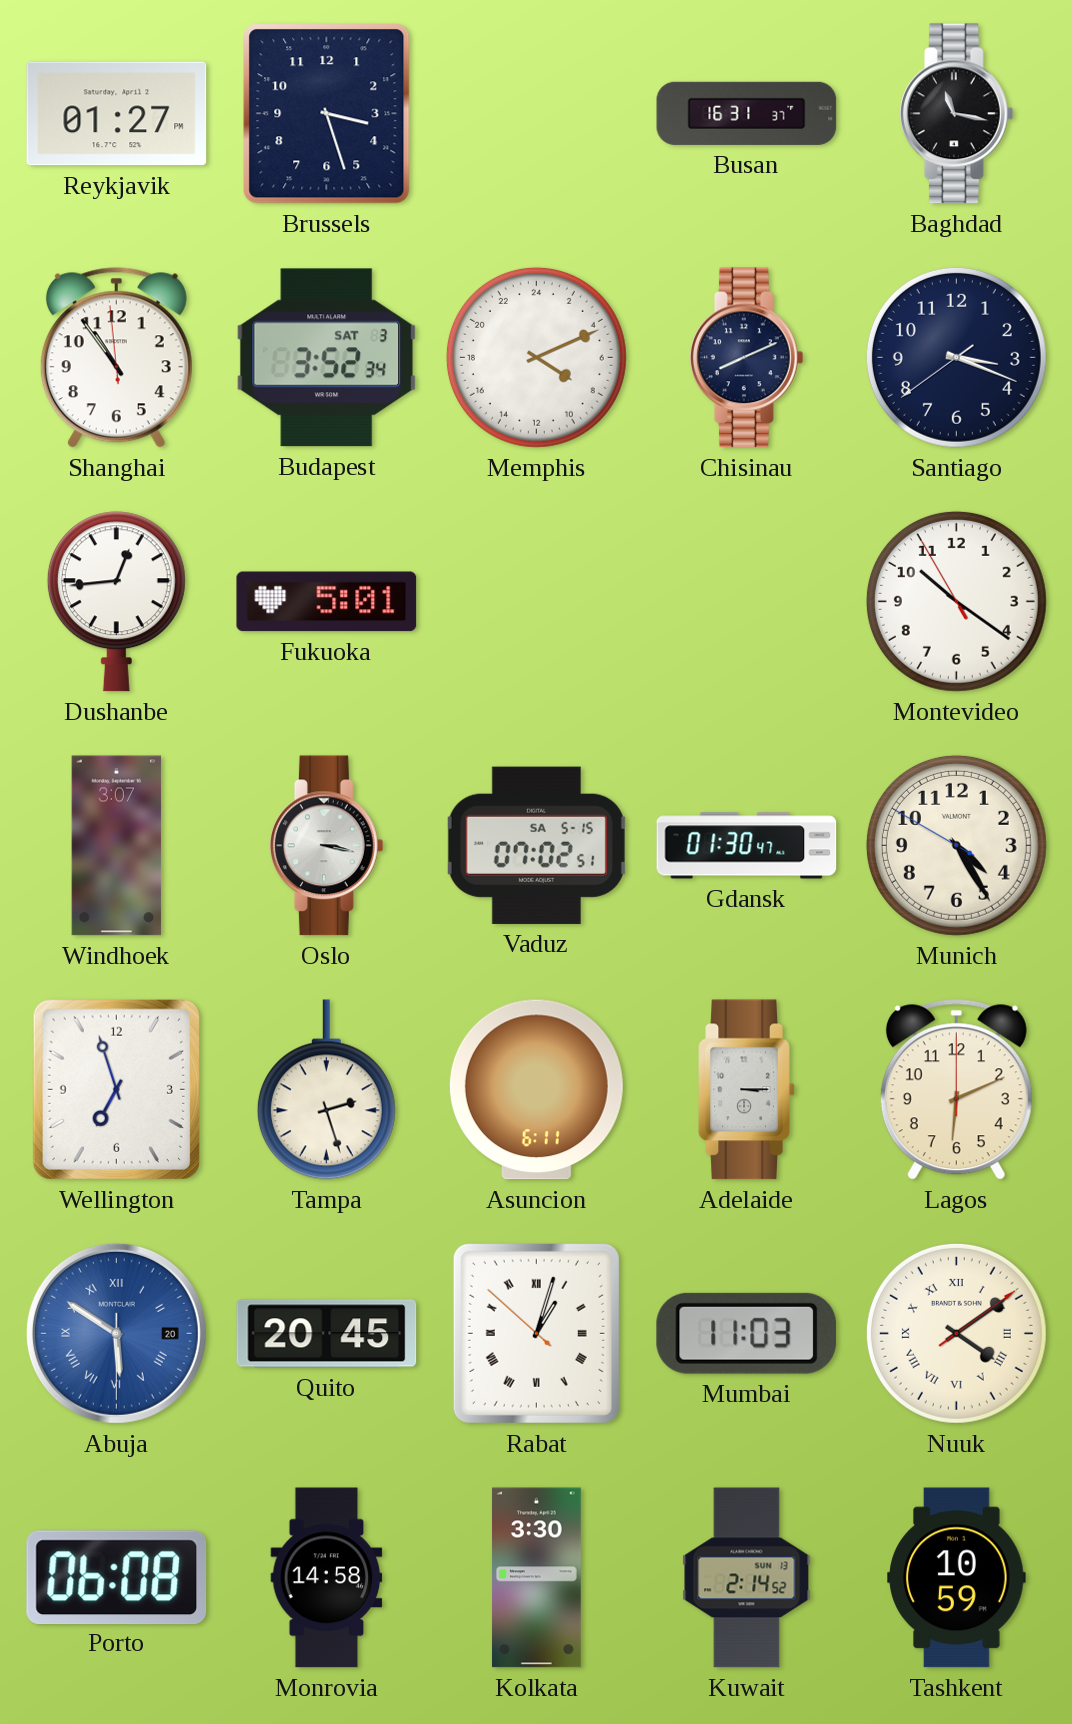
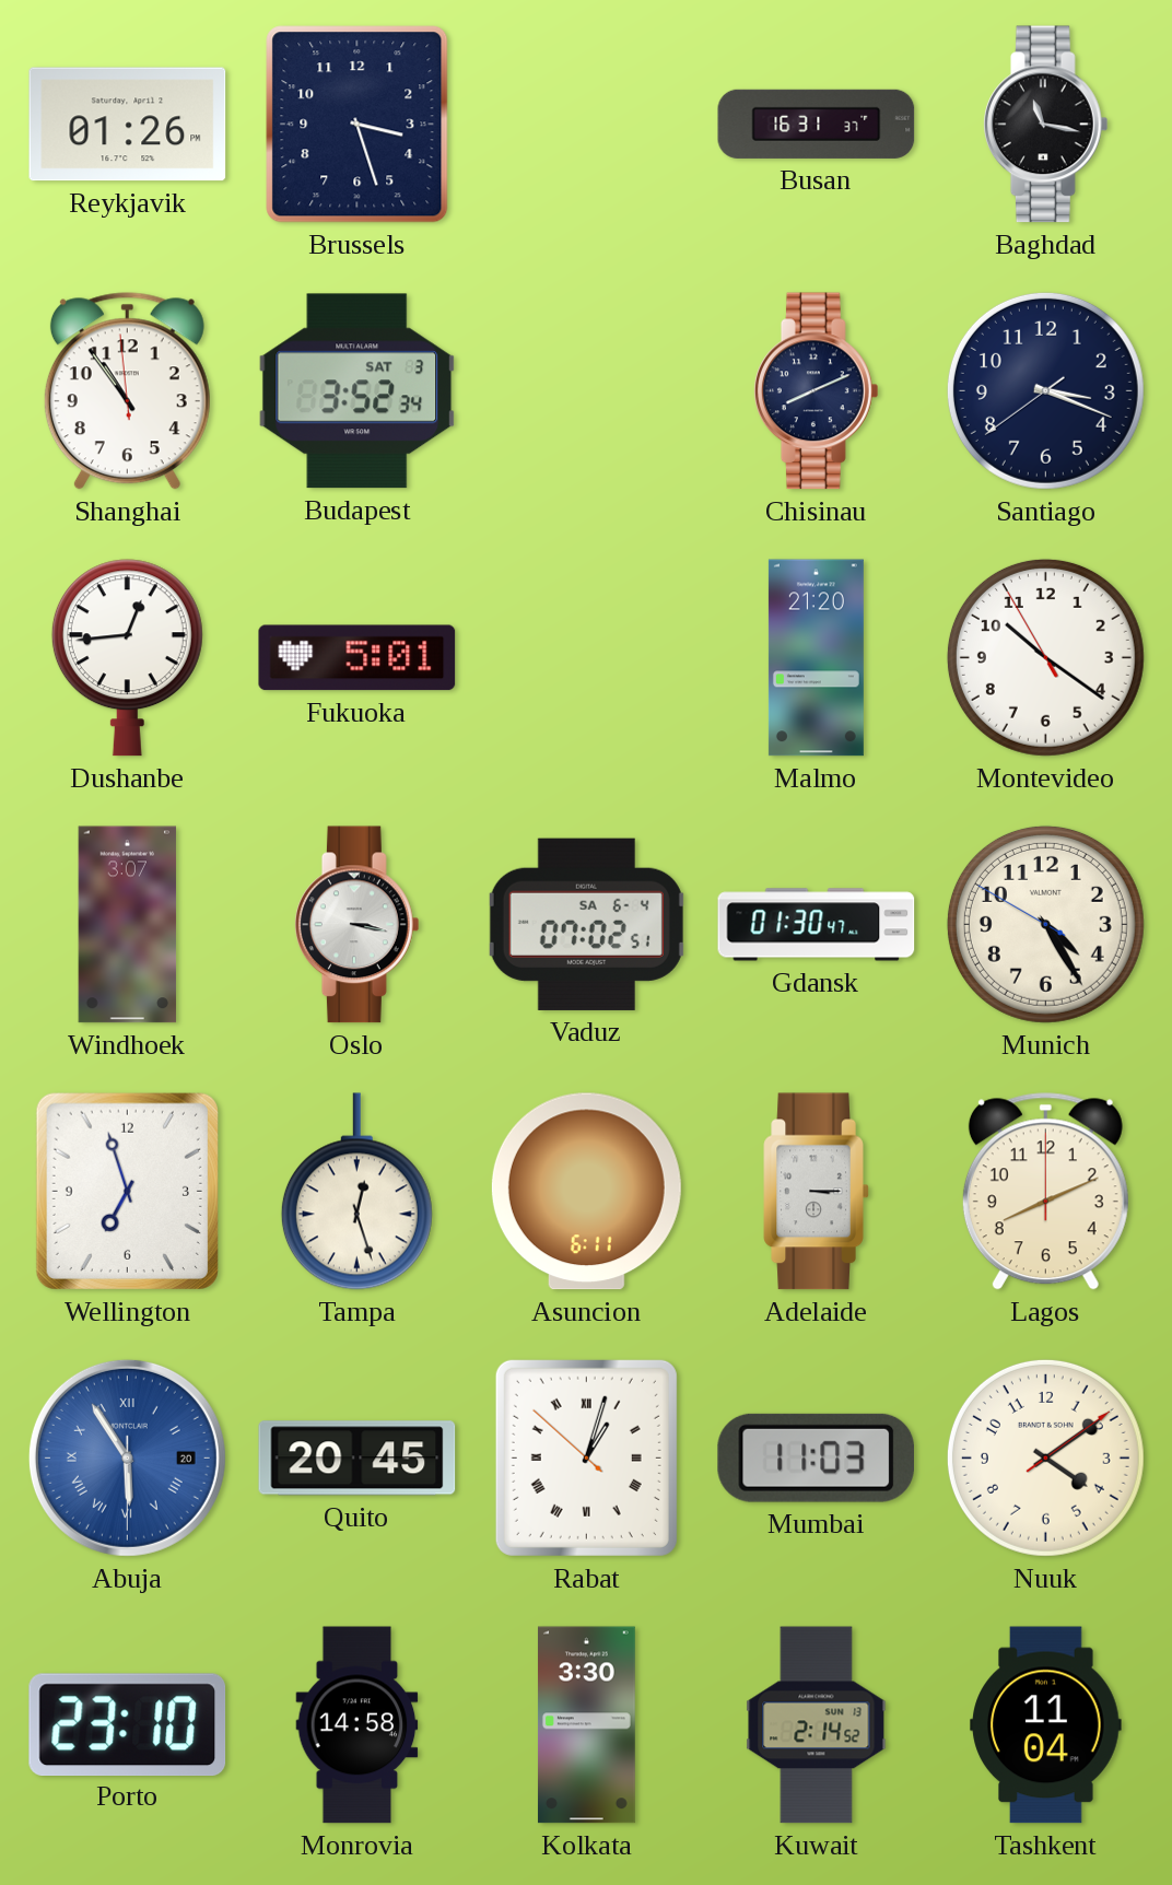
Reykjavik: 01:27 -> 01:26
Memphis: 8:11 -> none
Malmo: none -> 21:20
Vaduz date: SA 5-15 -> SA 6-4
Tampa: 2:27 -> 12:27
Lagos: 6:11 -> 8:11
Abuja: 5:50 -> 5:54
Nuuk numerals: Roman -> Arabic
Porto: 06:08 -> 23:10
Tashkent: 10:59 -> 11:04
